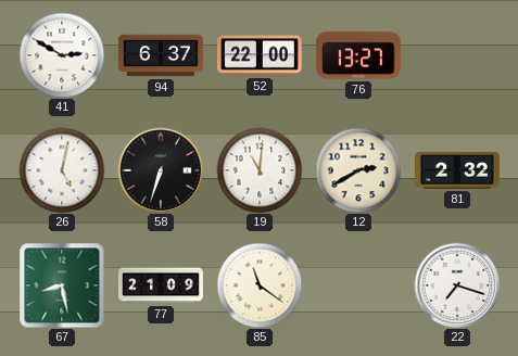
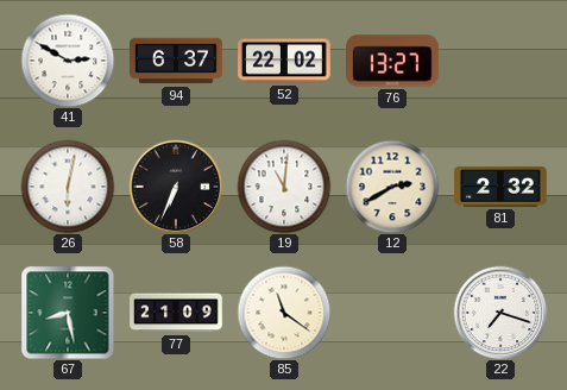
52: 22:00 -> 22:02
26: 5:02 -> 6:02
58: 6:33 -> 6:34
